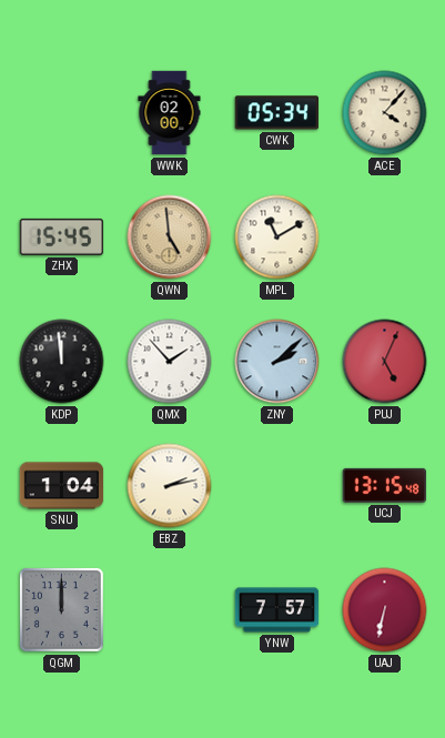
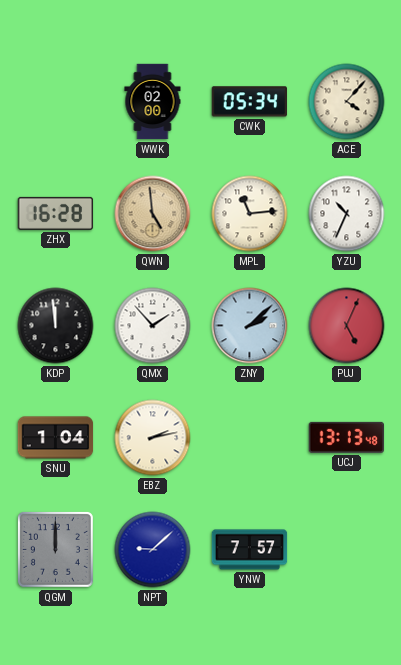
ZHX: 15:45 -> 16:28
MPL: 11:10 -> 11:14
YZU: none -> 10:34
UCJ: 13:15 -> 13:13
NPT: none -> 9:08
UAJ: 6:32 -> none
